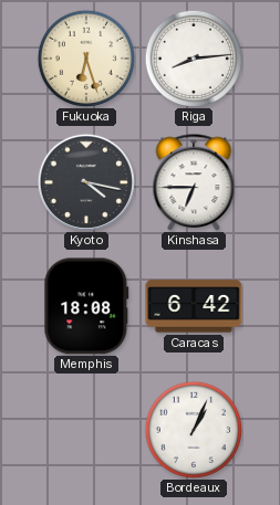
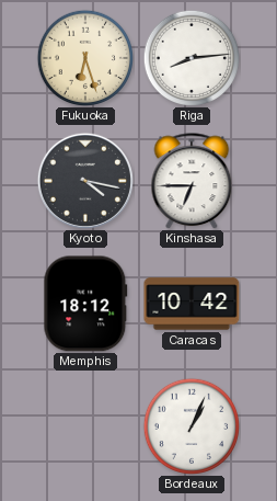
Memphis: 18:08 -> 18:12
Caracas: 6:42 -> 10:42
